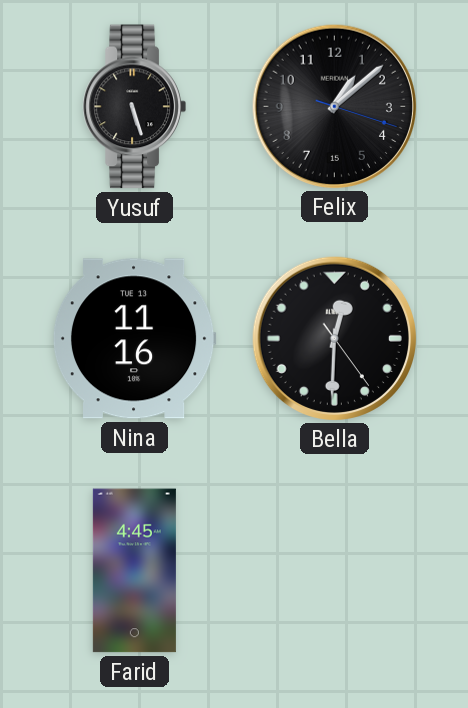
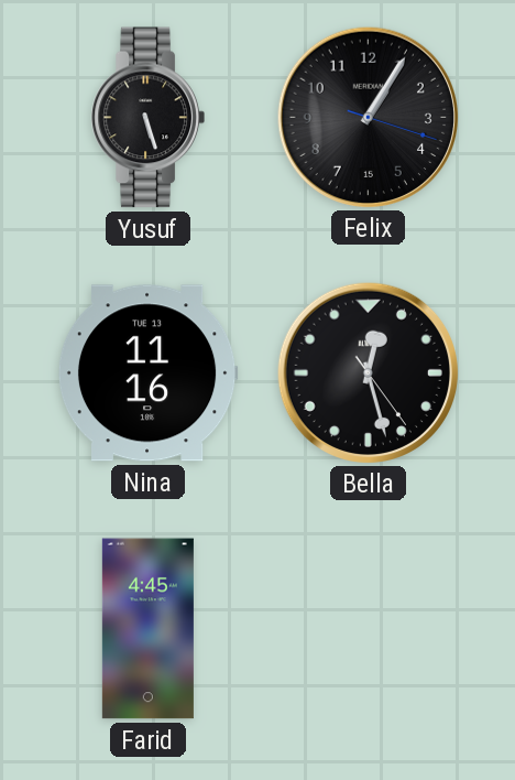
Felix: 1:08 -> 1:05
Bella: 12:30 -> 12:27
